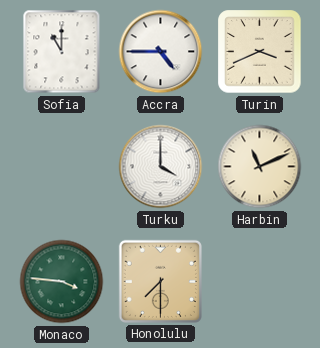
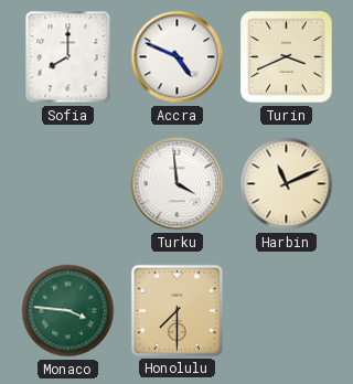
Sofia: 11:00 -> 8:00
Accra: 4:45 -> 4:49
Turku: 4:00 -> 3:59
